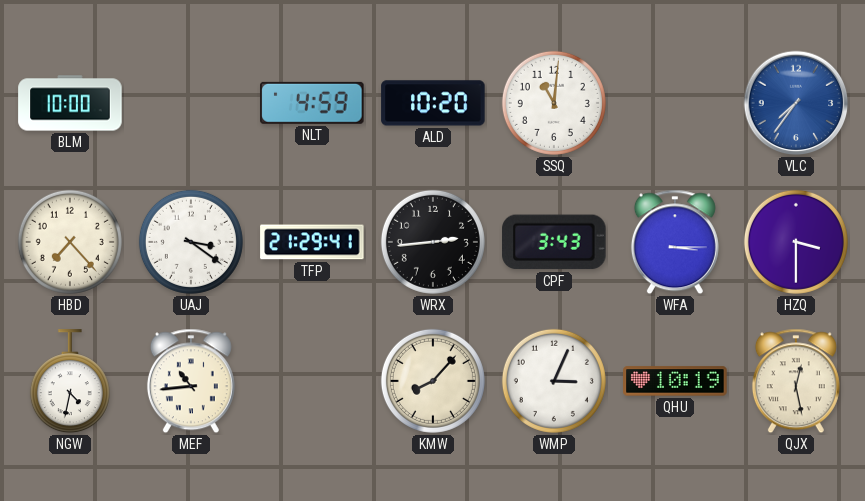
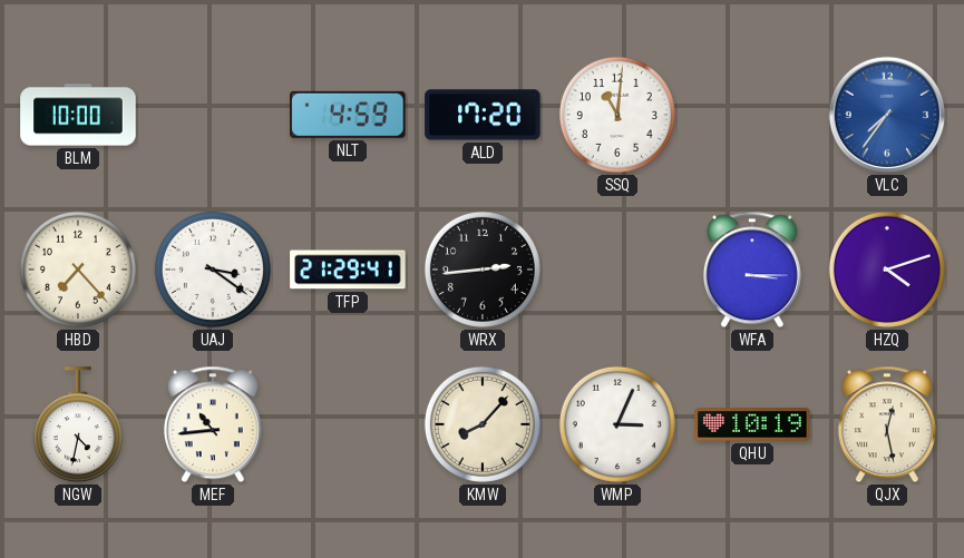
ALD: 10:20 -> 17:20
CPF: 3:43 -> none
HZQ: 3:30 -> 4:12
